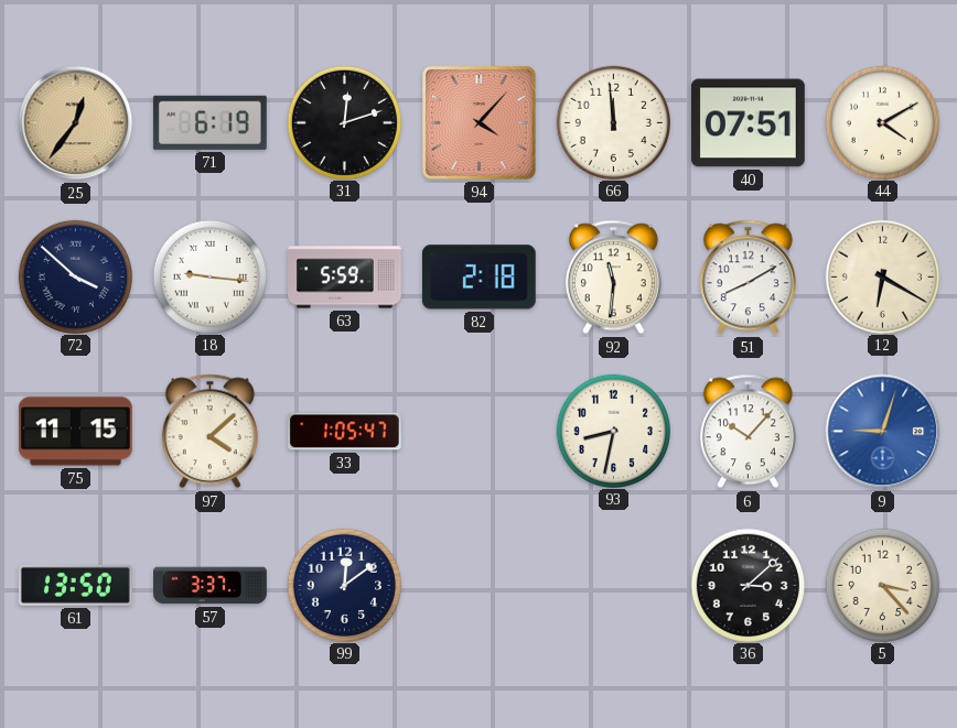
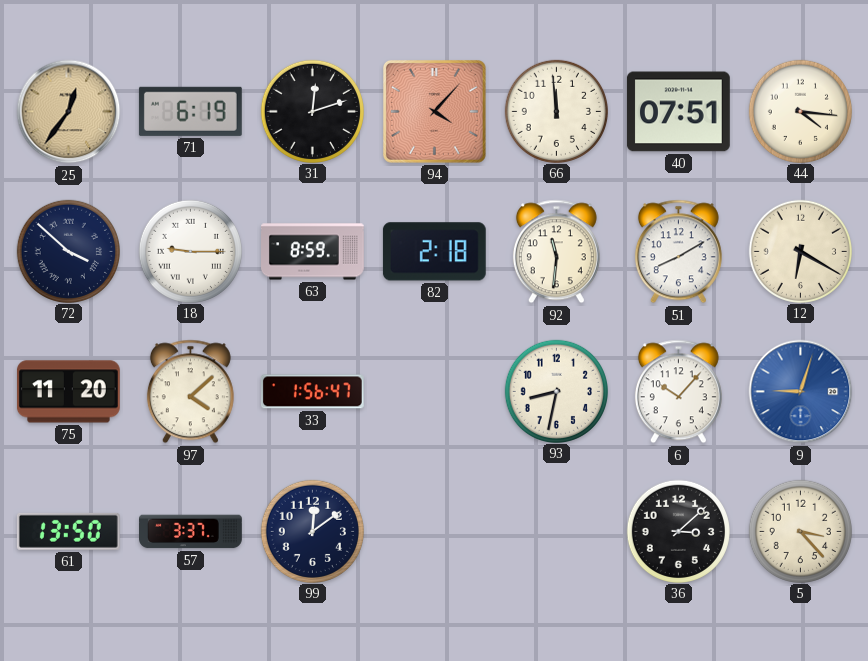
44: 4:10 -> 4:16
18: 9:16 -> 9:15
63: 5:59 -> 8:59
75: 11:15 -> 11:20
33: 1:05 -> 1:56
